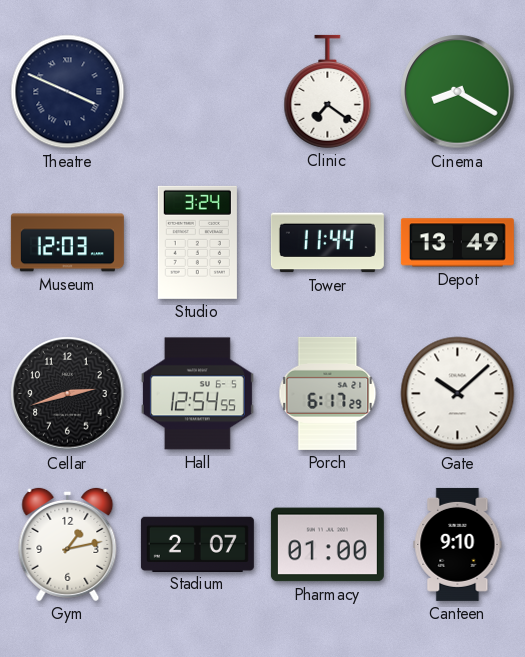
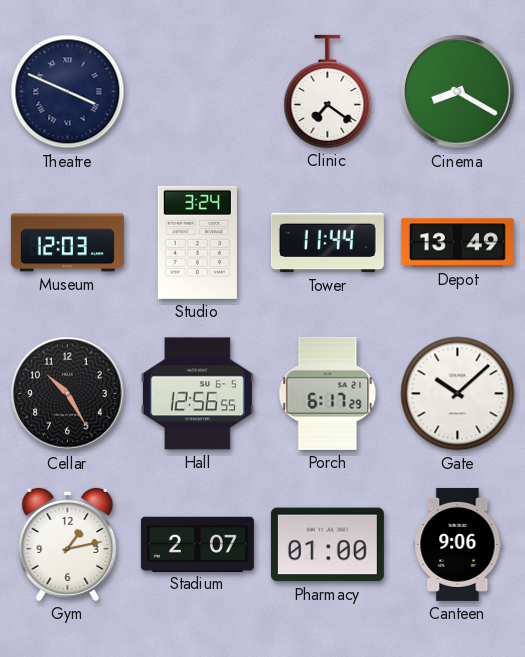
Cellar: 2:42 -> 10:25
Hall: 12:54 -> 12:56
Canteen: 9:10 -> 9:06
